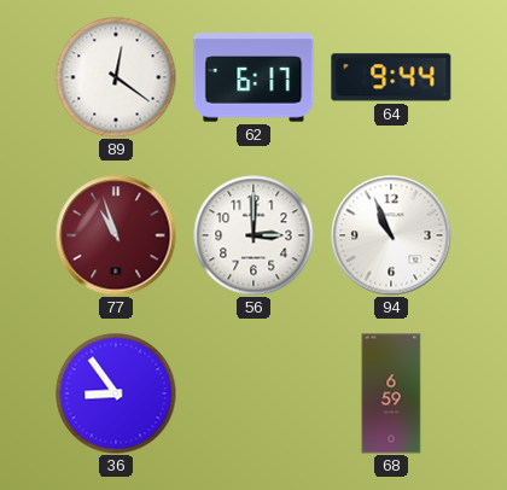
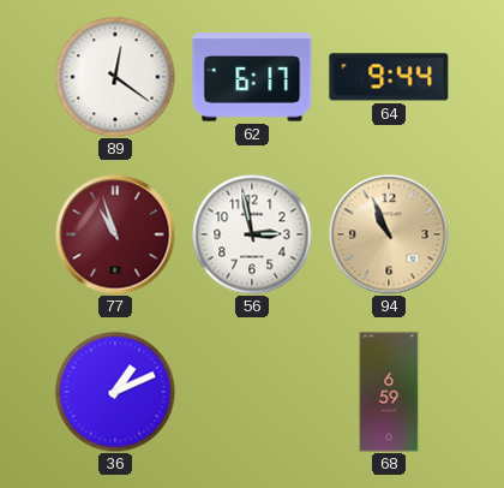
56: 3:00 -> 2:58
94 dial: white -> champagne
36: 8:54 -> 1:11
